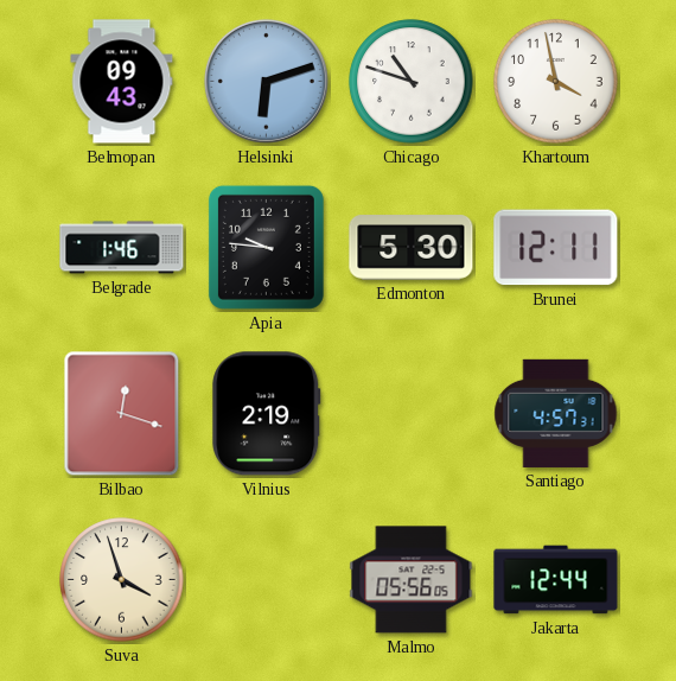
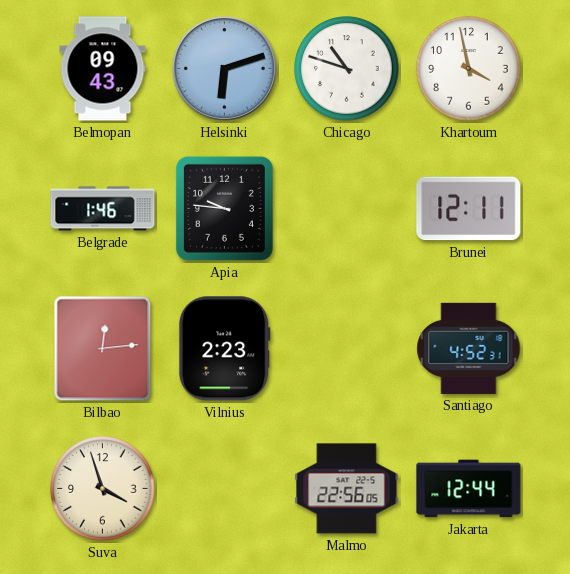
Edmonton: 5:30 -> none
Bilbao: 12:18 -> 12:14
Vilnius: 2:19 -> 2:23
Santiago: 4:57 -> 4:52
Malmo: 05:56 -> 22:56
